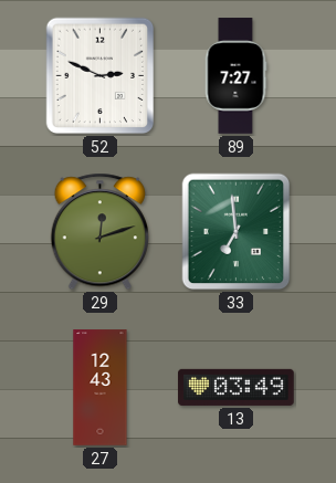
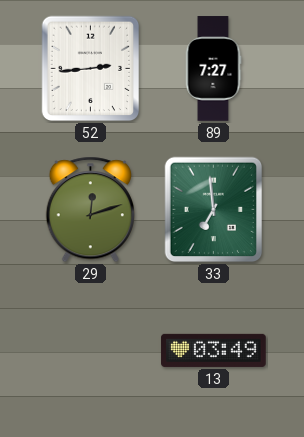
52: 2:49 -> 2:44
27: 12:43 -> none
